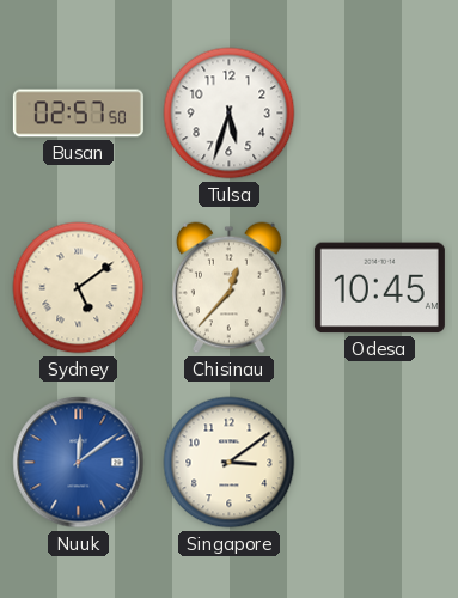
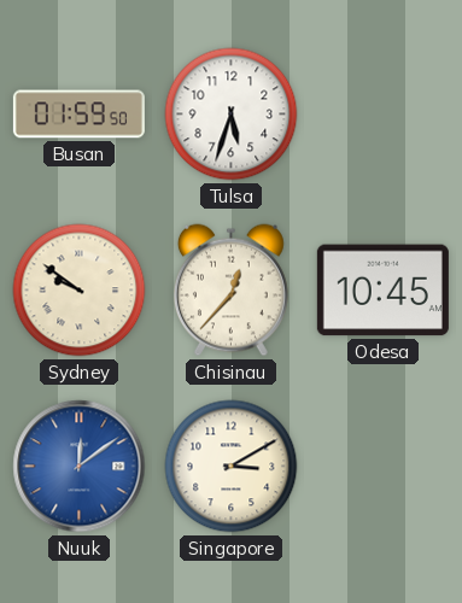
Busan: 02:57 -> 01:59
Sydney: 5:09 -> 9:51
Singapore: 3:09 -> 3:10
